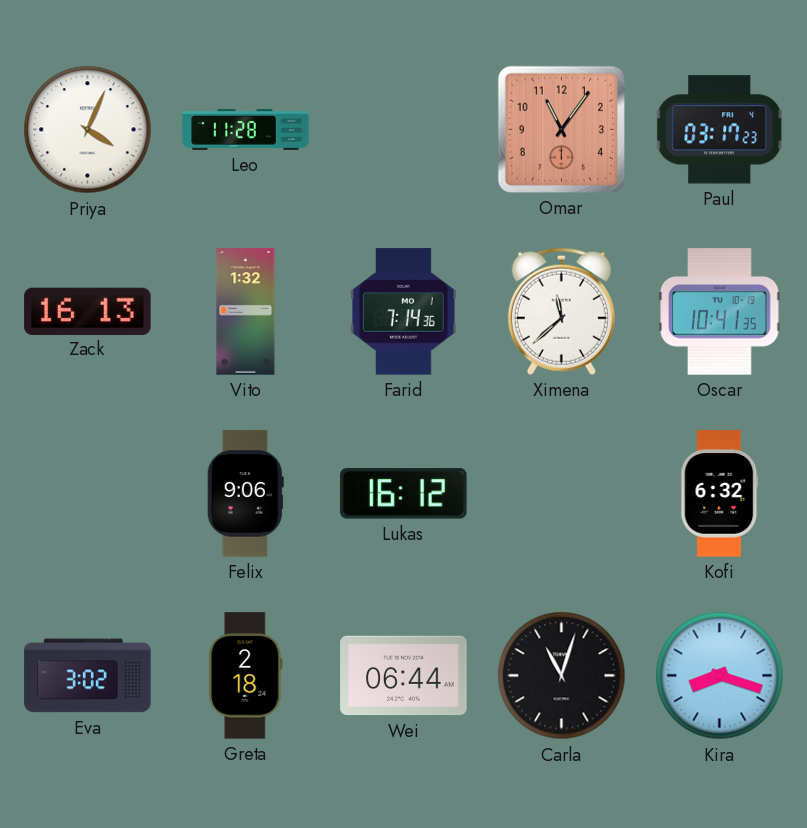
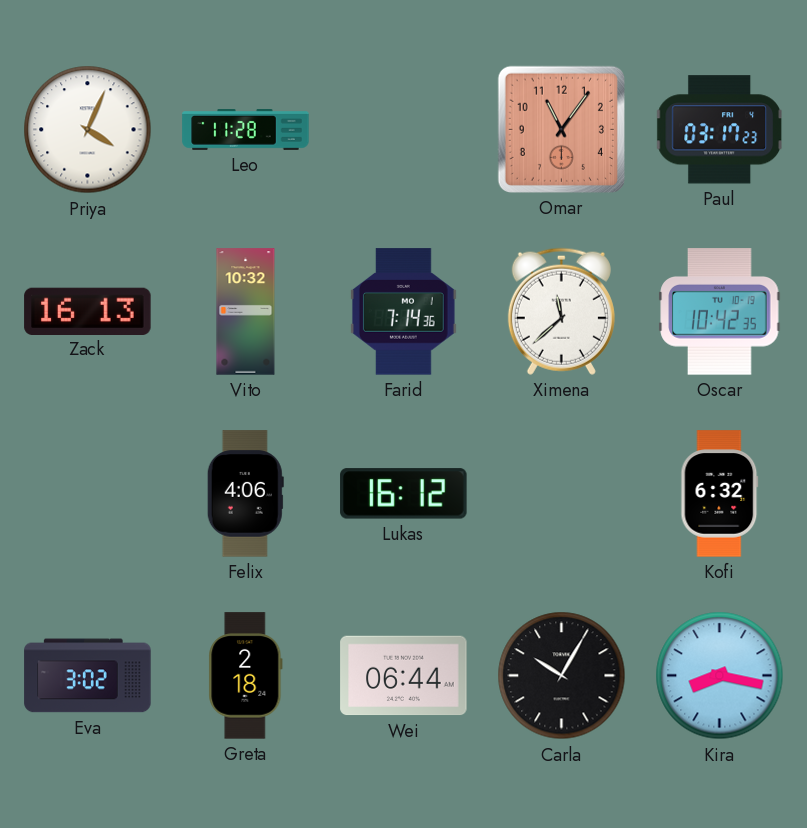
Vito: 1:32 -> 10:32
Oscar: 10:41 -> 10:42
Felix: 9:06 -> 4:06
Carla: 11:03 -> 10:05
Kira: 8:18 -> 8:17
